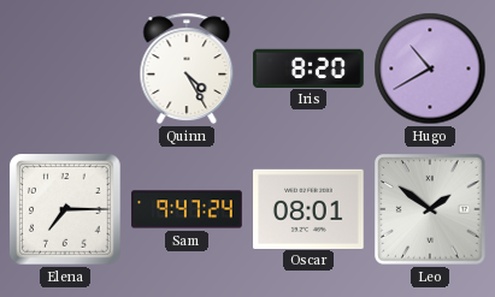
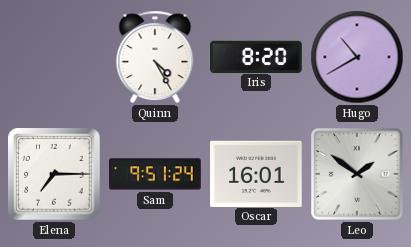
Sam: 9:47 -> 9:51
Oscar: 08:01 -> 16:01
